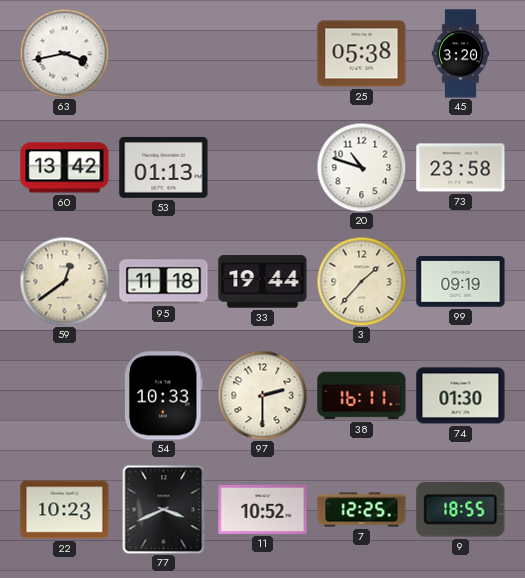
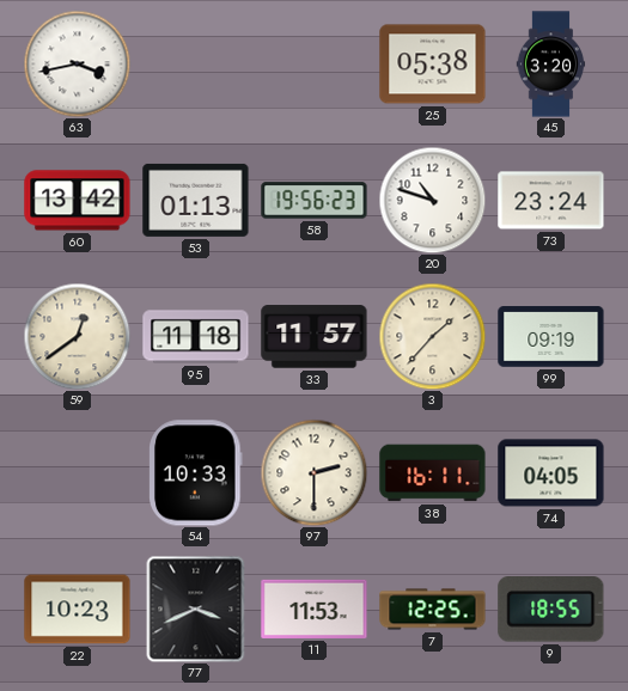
58: none -> 19:56
73: 23:58 -> 23:24
33: 19:44 -> 11:57
74: 01:30 -> 04:05
11: 10:52 -> 11:53
